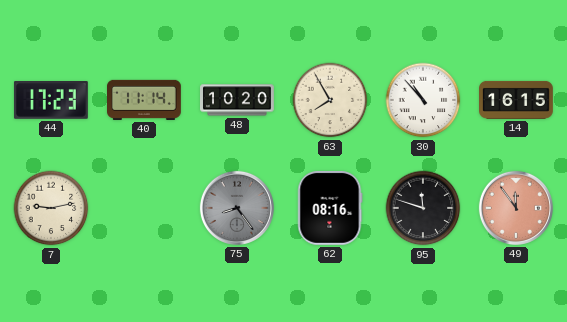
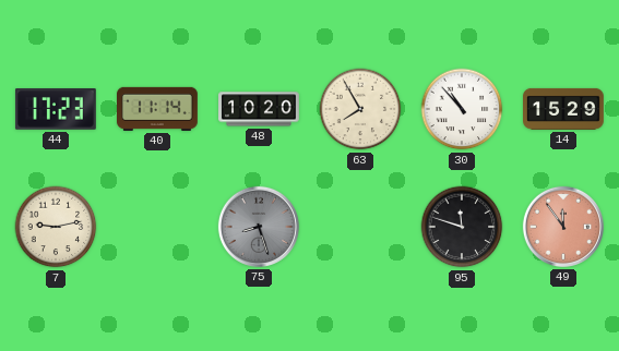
14: 16:15 -> 15:29
75: 8:24 -> 8:27
62: 08:16 -> none
